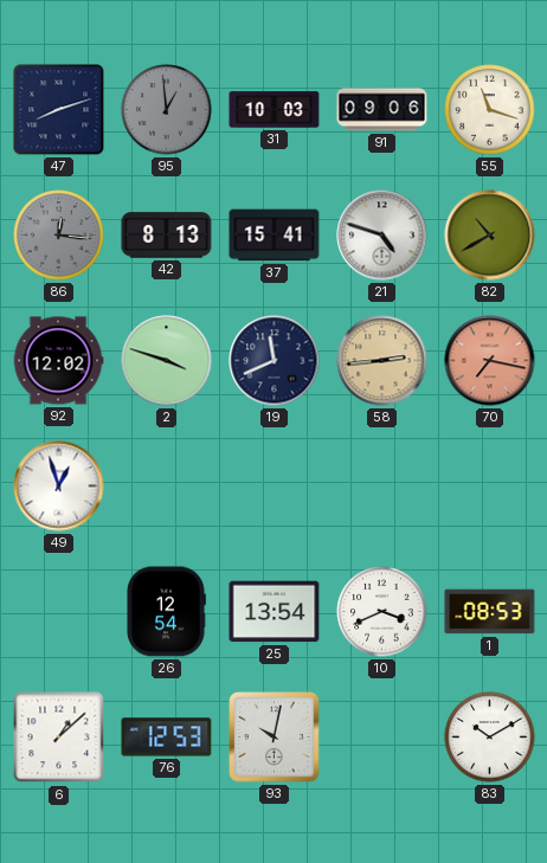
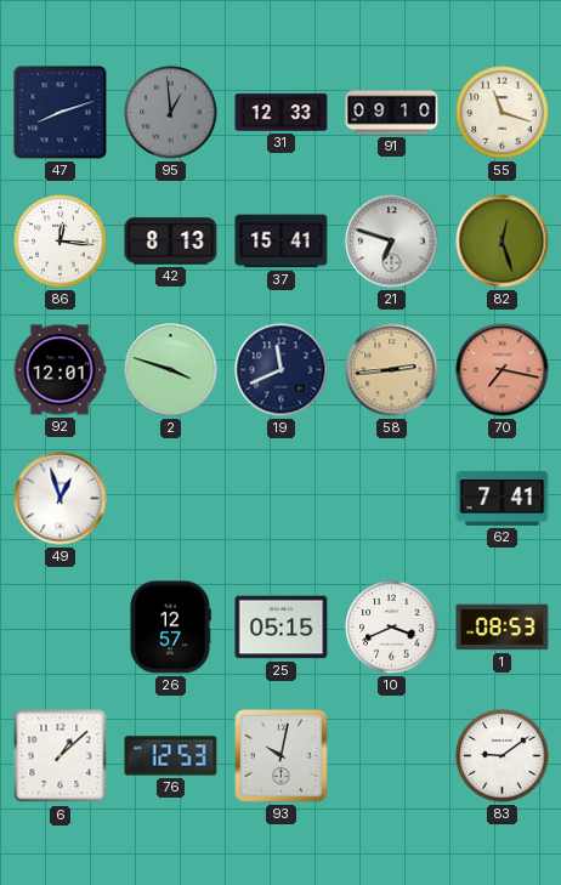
31: 10:03 -> 12:33
91: 09:06 -> 09:10
86 dial: grey -> white
21: 4:48 -> 6:48
82: 10:40 -> 12:27
92: 12:02 -> 12:01
62: none -> 7:41
26: 12:54 -> 12:57
25: 13:54 -> 05:15
83: 10:10 -> 9:09
